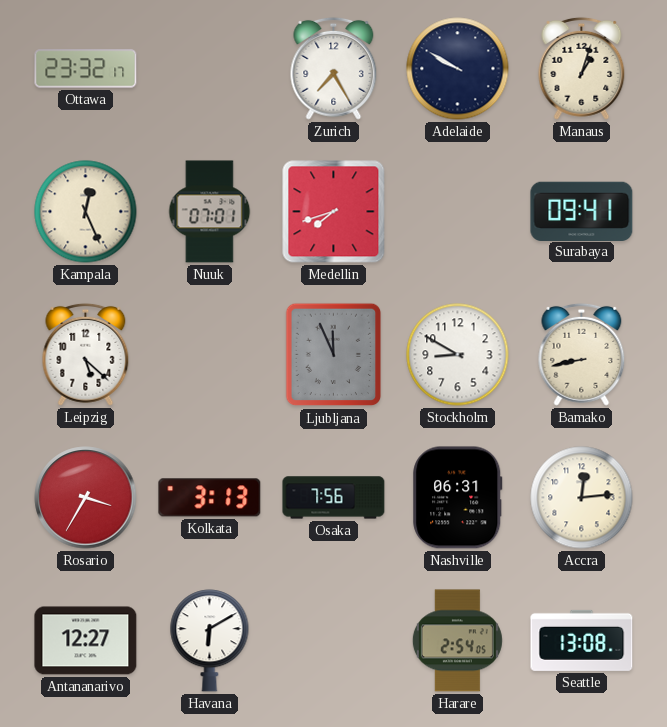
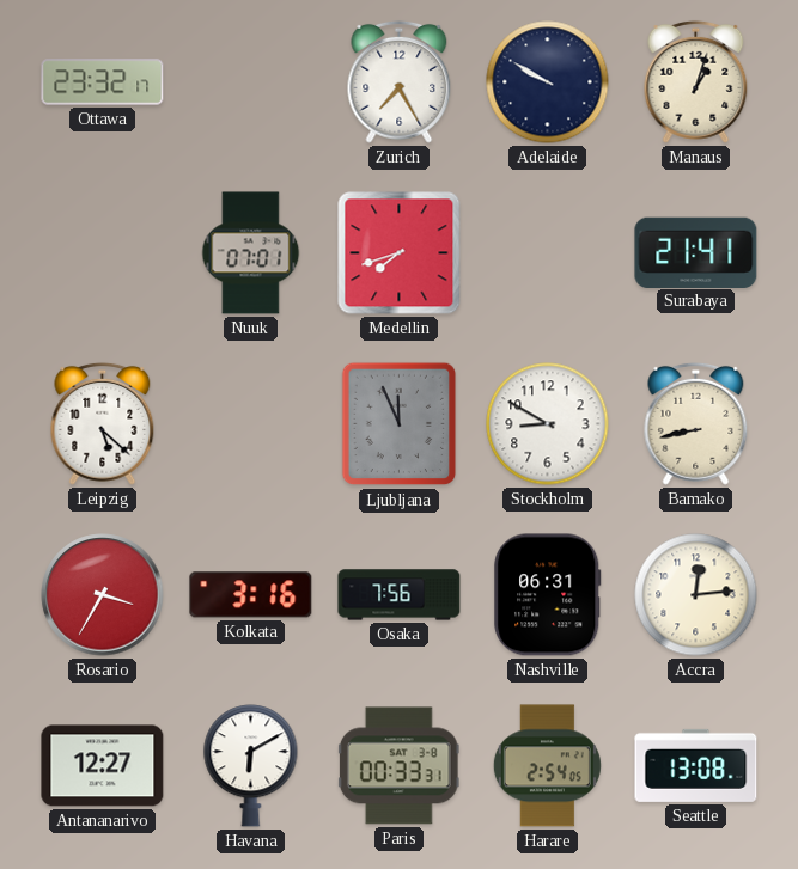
Kampala: 12:26 -> none
Surabaya: 09:41 -> 21:41
Kolkata: 3:13 -> 3:16
Paris: none -> 00:33
